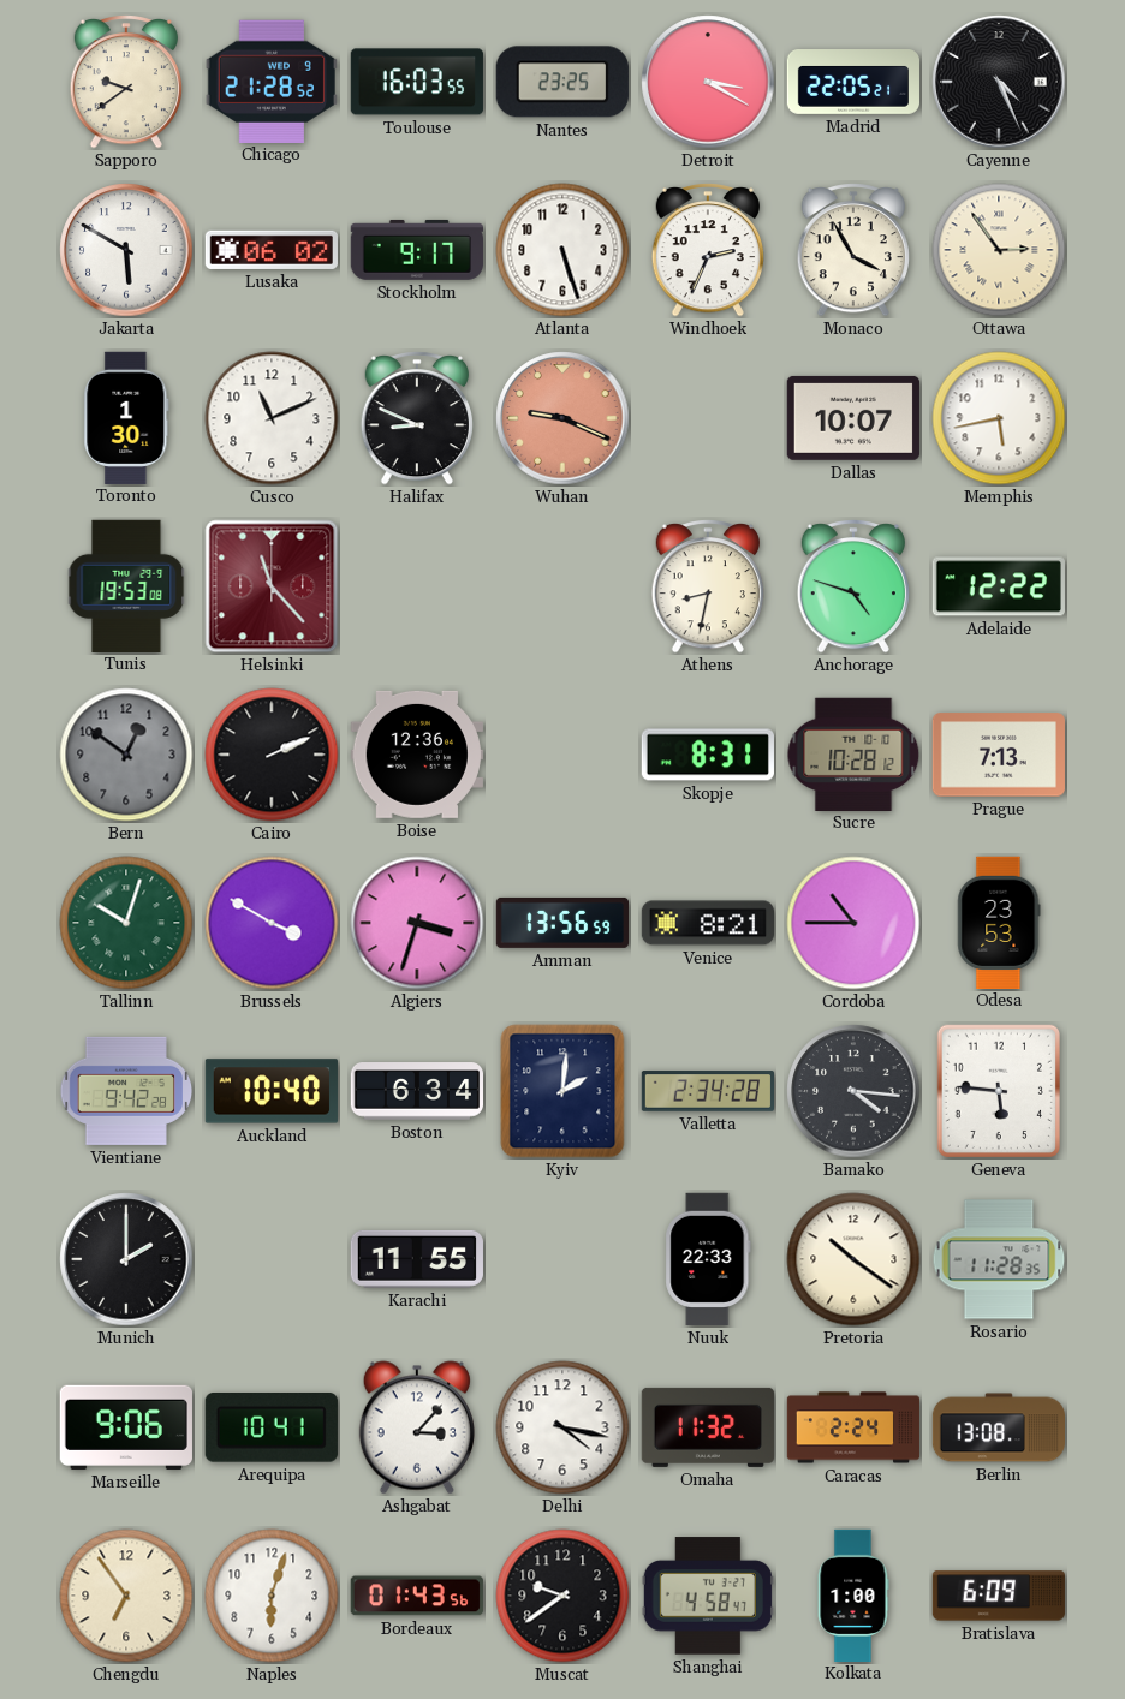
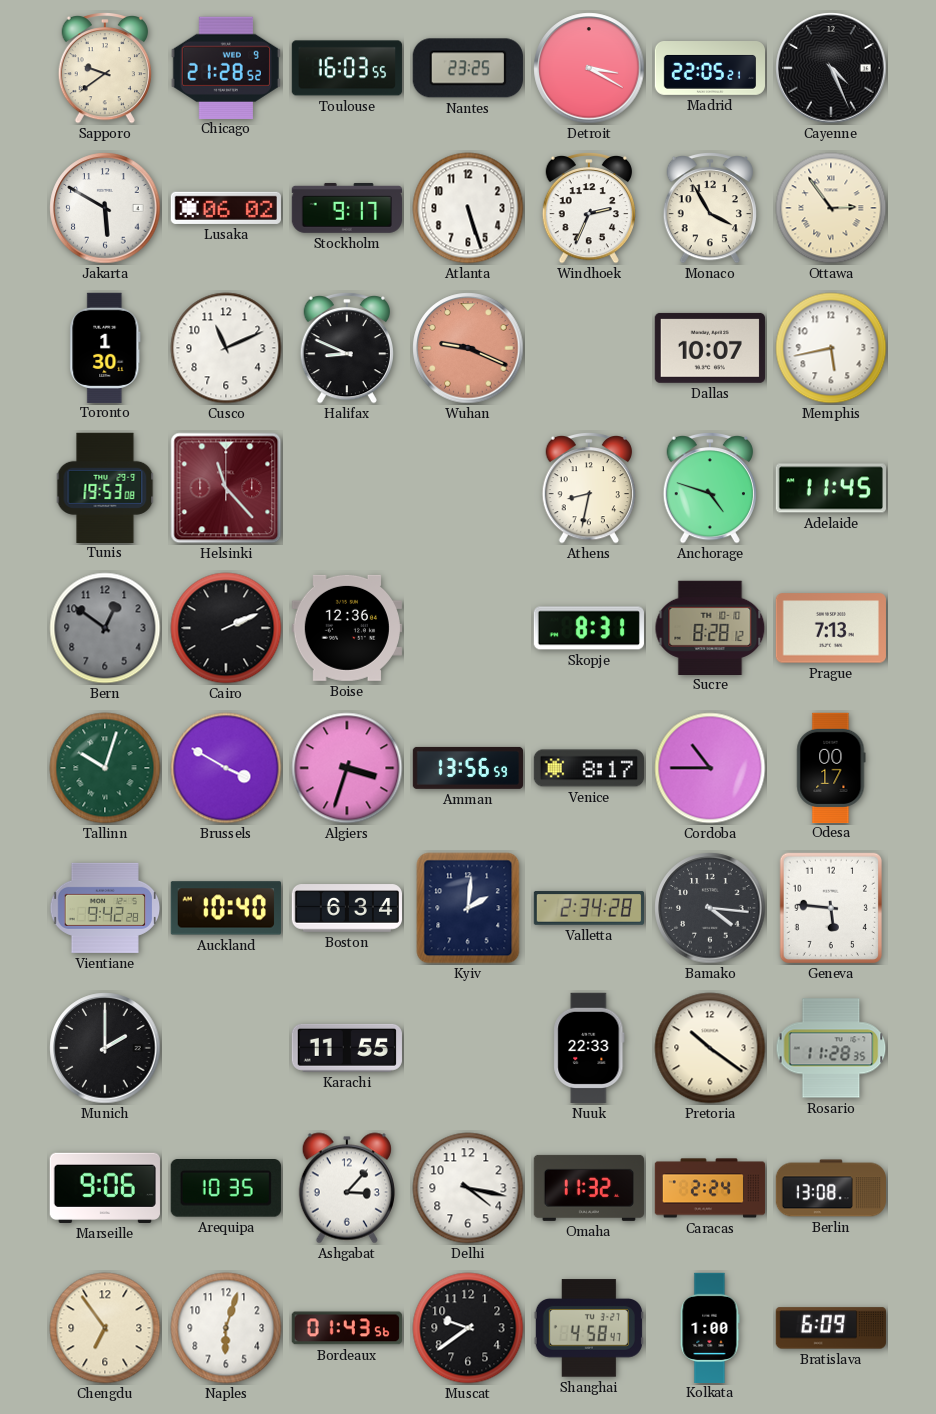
Adelaide: 12:22 -> 11:45
Sucre: 10:28 -> 8:28
Venice: 8:21 -> 8:17
Odesa: 23:53 -> 00:17
Arequipa: 10:41 -> 10:35
